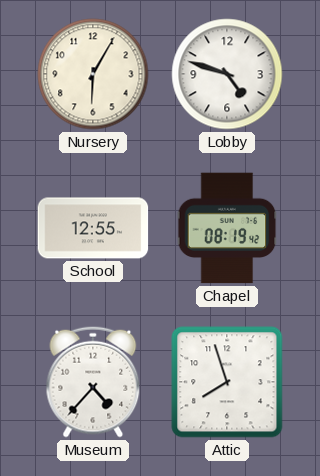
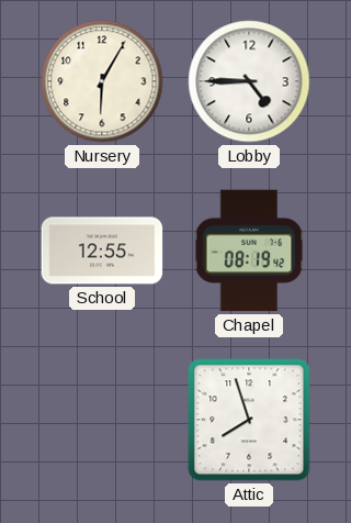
Lobby: 4:48 -> 4:45
Museum: 4:37 -> none
